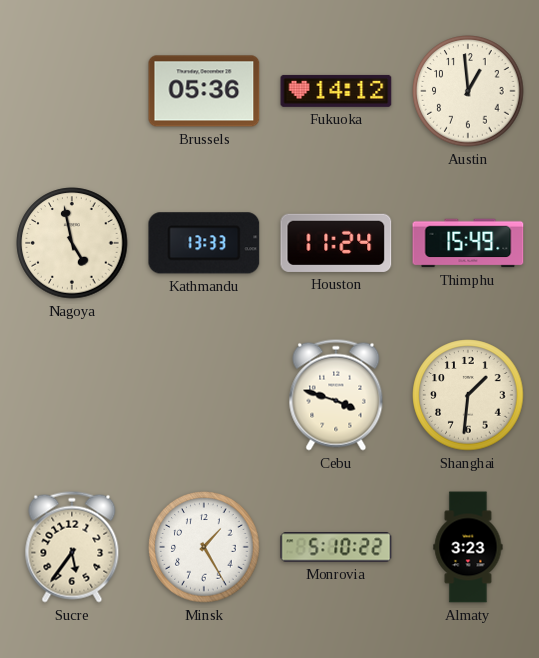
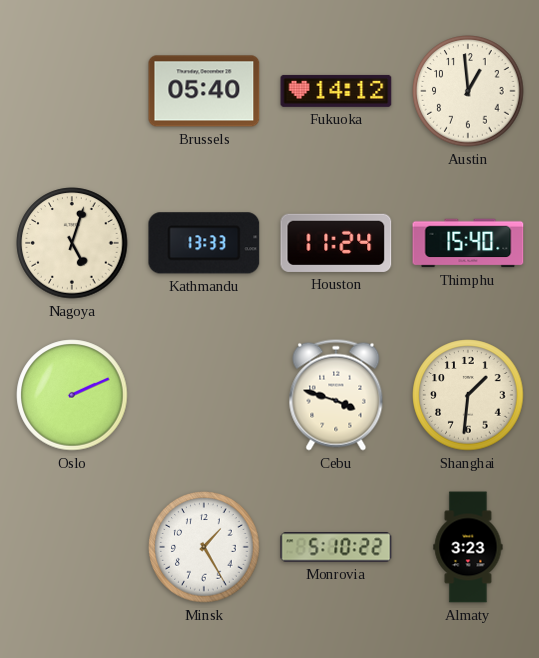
Brussels: 05:36 -> 05:40
Nagoya: 4:58 -> 5:03
Thimphu: 15:49 -> 15:40
Oslo: none -> 2:11
Sucre: 5:36 -> none
